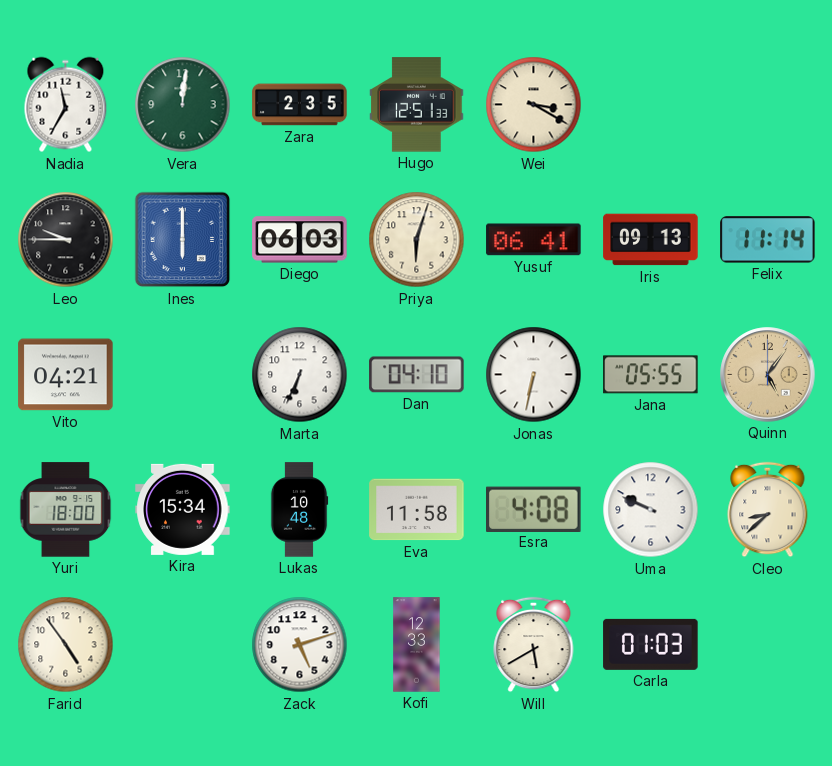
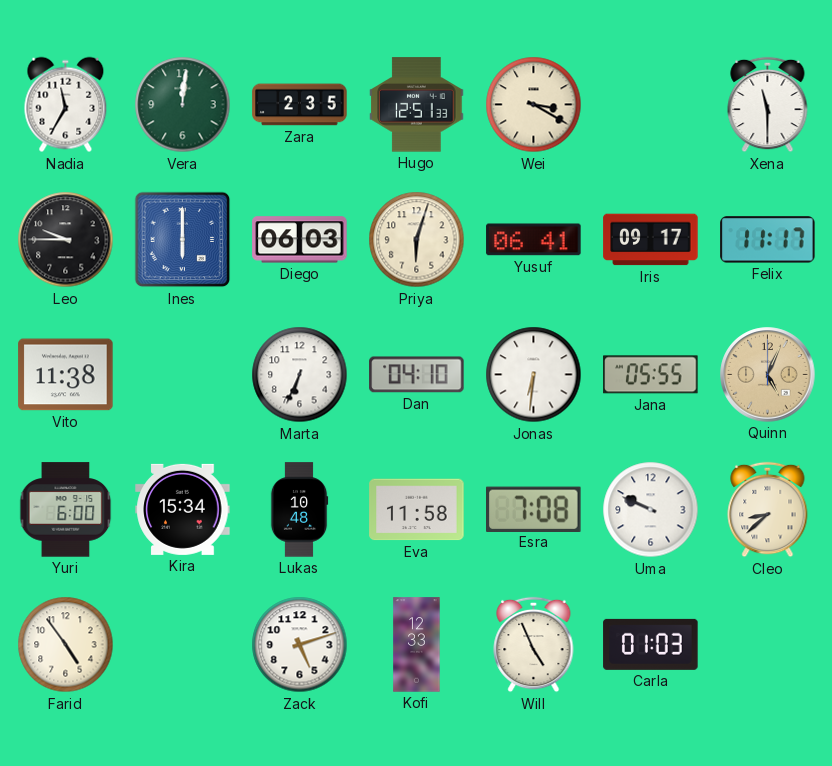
Xena: none -> 11:30
Iris: 09:13 -> 09:17
Felix: 11:14 -> 11:17
Vito: 04:21 -> 11:38
Jonas: 6:32 -> 6:31
Quinn: 5:06 -> 5:04
Yuri: 18:00 -> 6:00
Esra: 4:08 -> 7:08
Will: 5:40 -> 4:56
